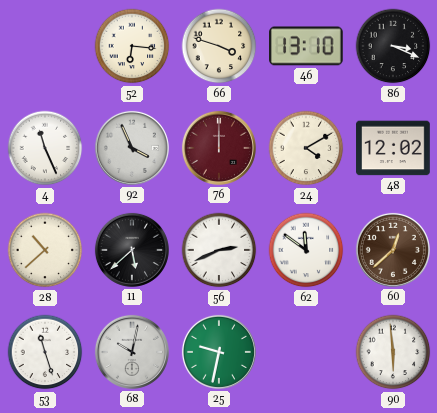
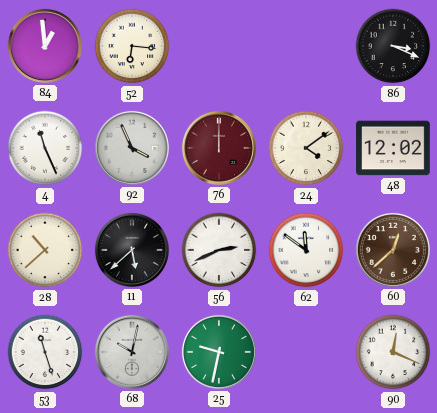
84: none -> 12:59
66: 3:48 -> none
46: 13:10 -> none
24: 4:10 -> 4:09
90: 5:59 -> 12:19
